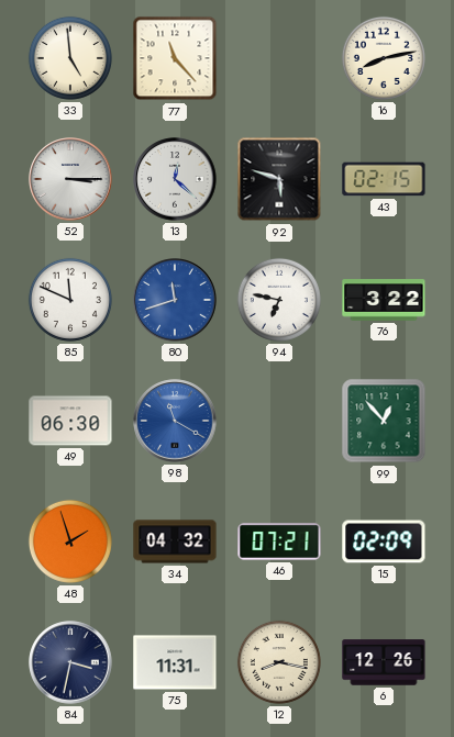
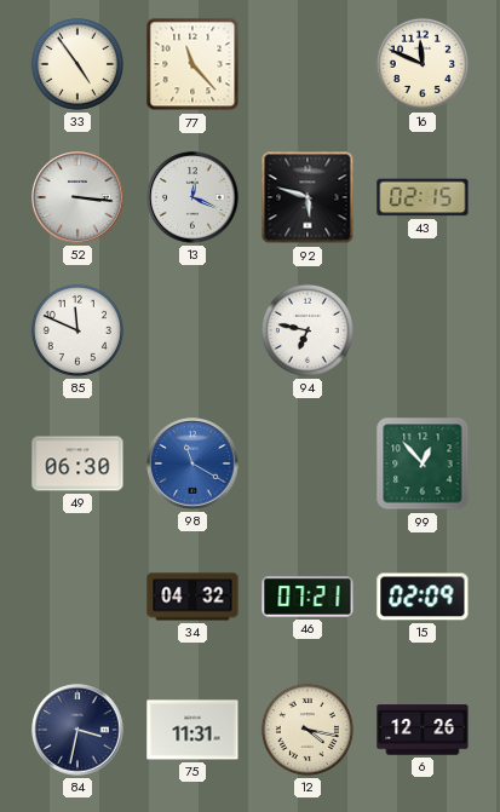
33: 4:59 -> 4:54
16: 8:13 -> 11:49
52: 3:15 -> 3:16
13: 12:22 -> 12:19
80: 11:42 -> none
76: 3:22 -> none
48: 1:57 -> none
12: 8:17 -> 4:17
